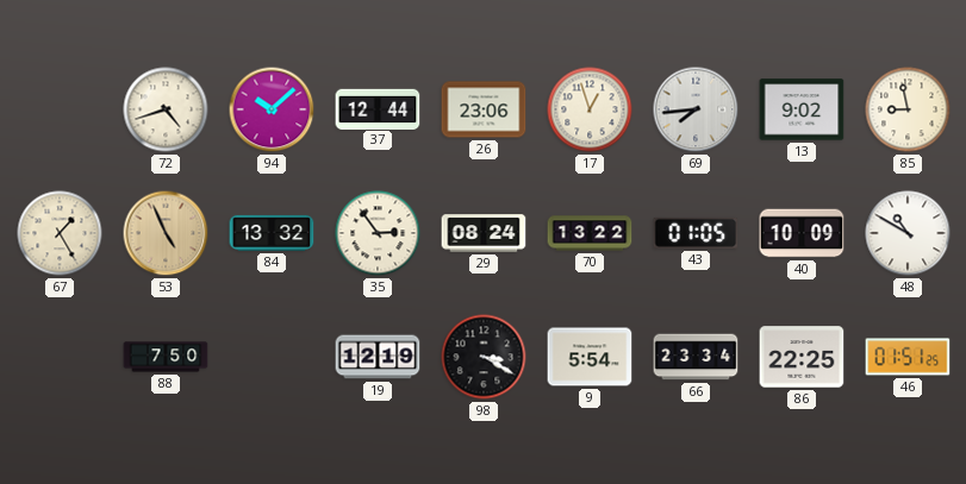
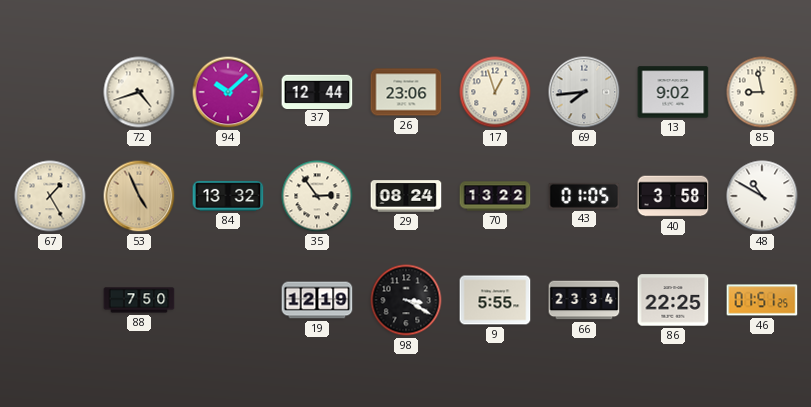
40: 10:09 -> 3:58
9: 5:54 -> 5:55
